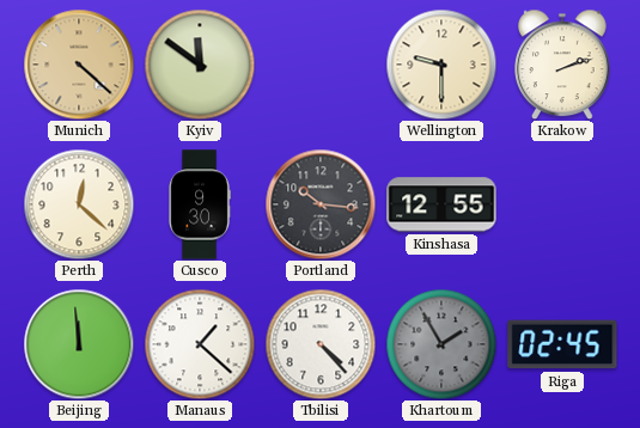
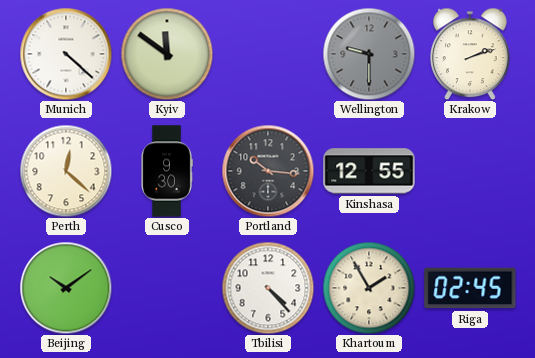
Munich dial: champagne -> white
Wellington dial: cream -> grey
Beijing: 11:59 -> 10:09
Manaus: 1:22 -> none
Khartoum dial: grey -> cream
